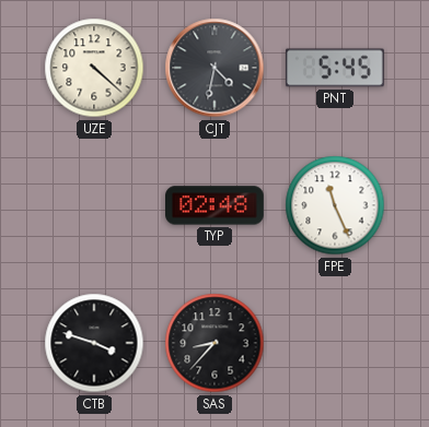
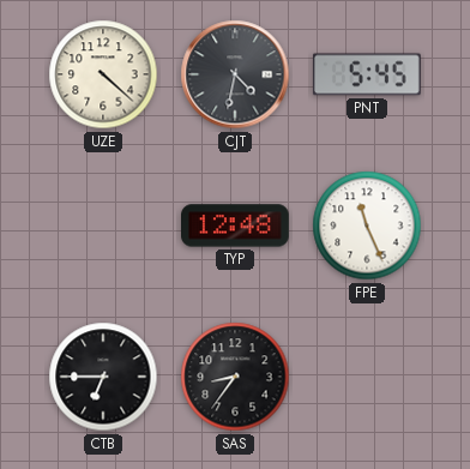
TYP: 02:48 -> 12:48
CTB: 3:48 -> 6:45
SAS: 8:37 -> 8:36
